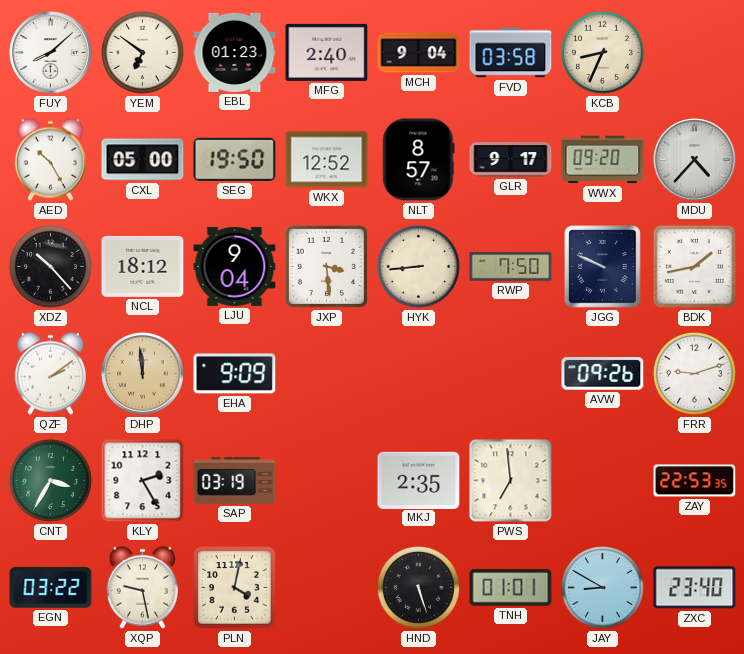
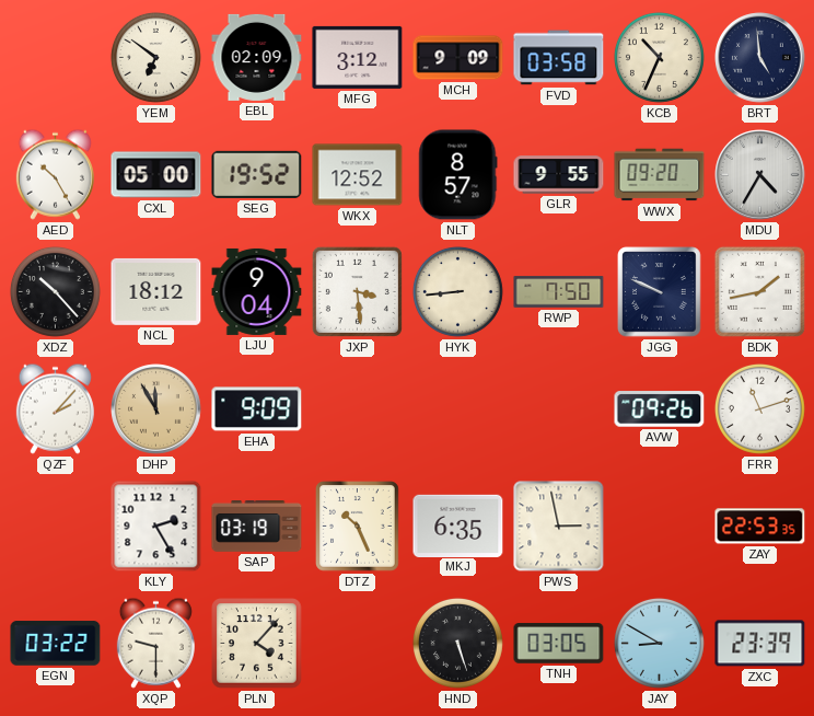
FUY: 8:08 -> none
EBL: 01:23 -> 02:09
MFG: 2:40 -> 3:12
MCH: 9:04 -> 9:09
KCB: 8:34 -> 10:34
BRT: none -> 4:59
SEG: 19:50 -> 19:52
GLR: 9:17 -> 9:55
MDU: 4:37 -> 4:35
QZF: 2:09 -> 2:07
DHP: 11:59 -> 11:55
FRR: 9:12 -> 11:12
CNT: 3:35 -> none
DTZ: none -> 10:26
MKJ: 2:35 -> 6:35
PWS: 6:59 -> 2:58
XQP: 9:28 -> 9:30
PLN: 4:02 -> 4:07
TNH: 01:01 -> 03:05
ZXC: 23:40 -> 23:39
